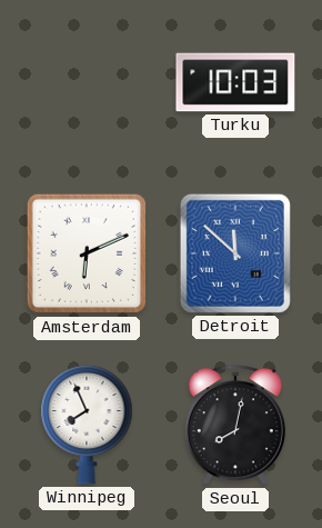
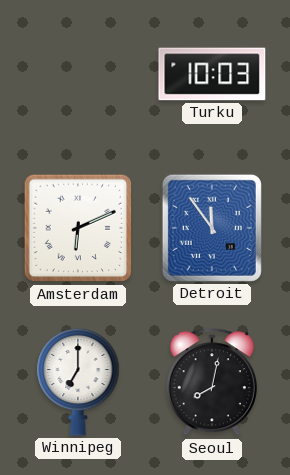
Detroit: 11:52 -> 11:54
Winnipeg: 7:56 -> 7:00
